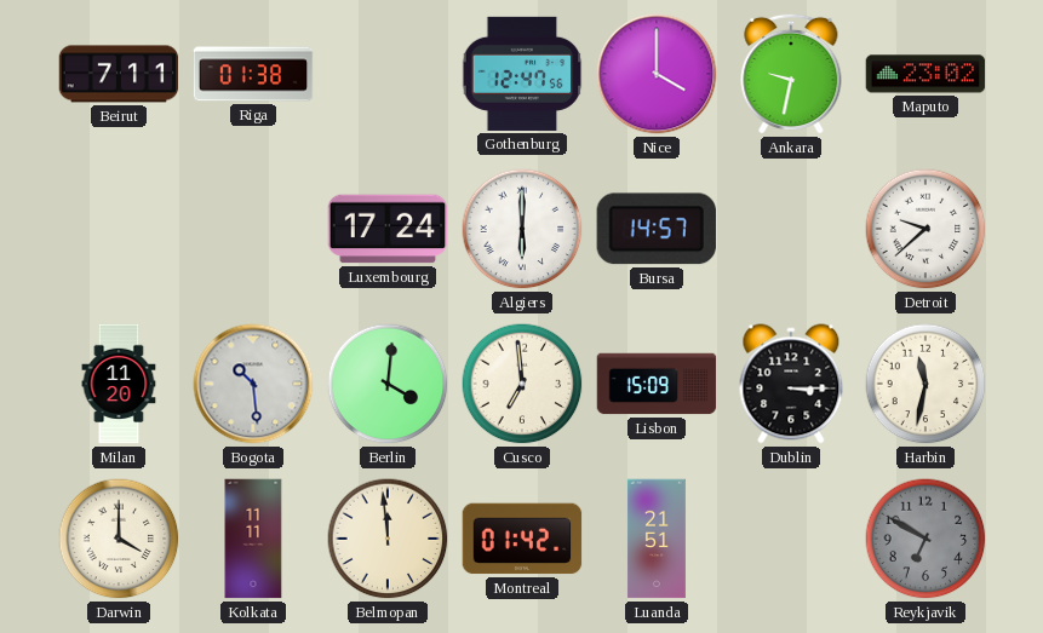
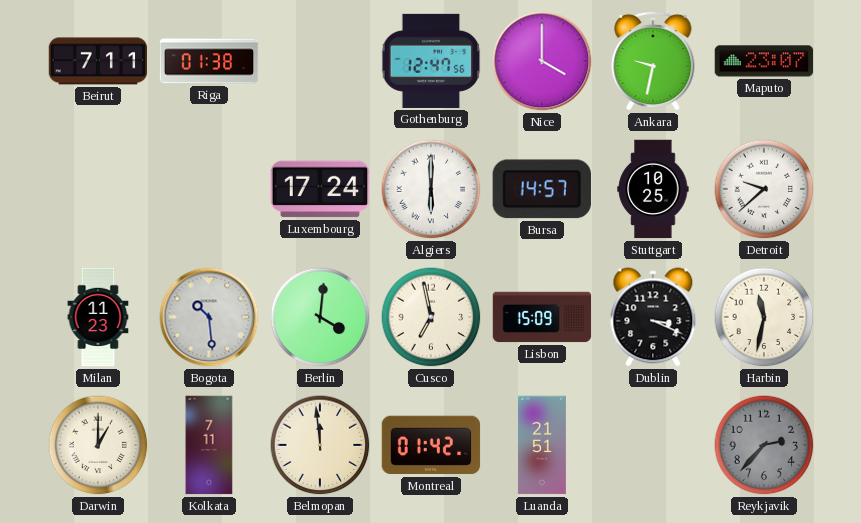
Maputo: 23:02 -> 23:07
Stuttgart: none -> 10:25
Milan: 11:20 -> 11:23
Cusco: 6:59 -> 6:58
Dublin: 3:15 -> 3:19
Darwin: 4:00 -> 1:00
Kolkata: 11:11 -> 7:11
Reykjavik: 6:50 -> 2:37
